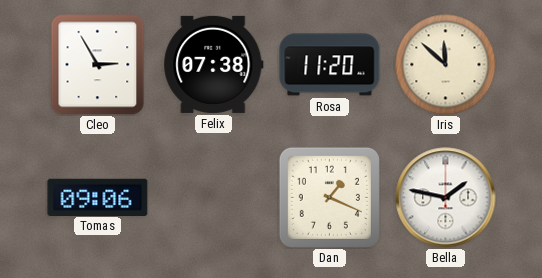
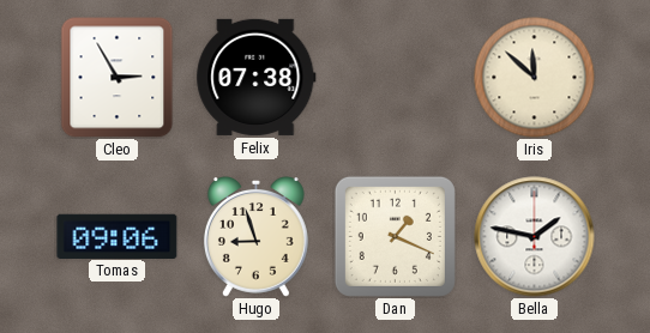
Rosa: 11:20 -> none
Hugo: none -> 8:57
